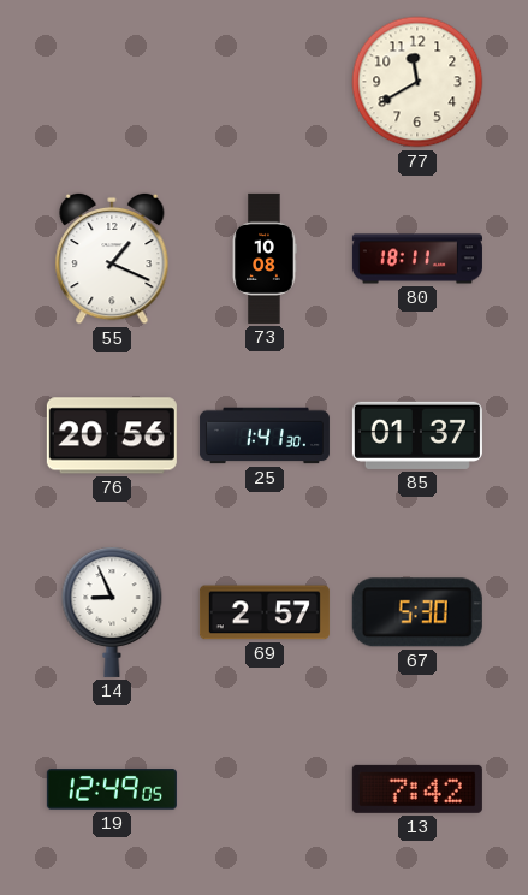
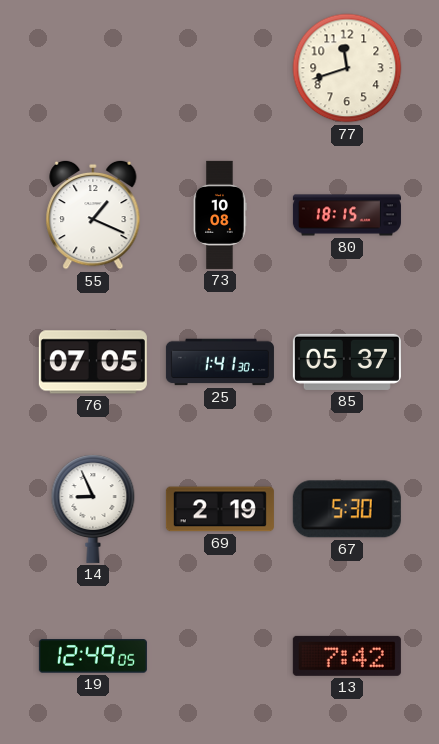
77: 11:40 -> 11:42
80: 18:11 -> 18:15
76: 20:56 -> 07:05
85: 01:37 -> 05:37
69: 2:57 -> 2:19
